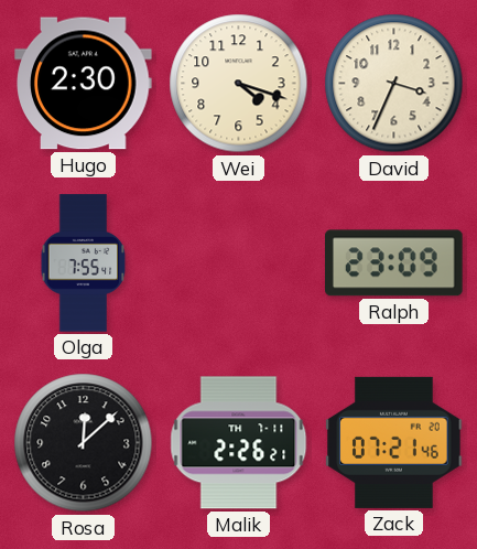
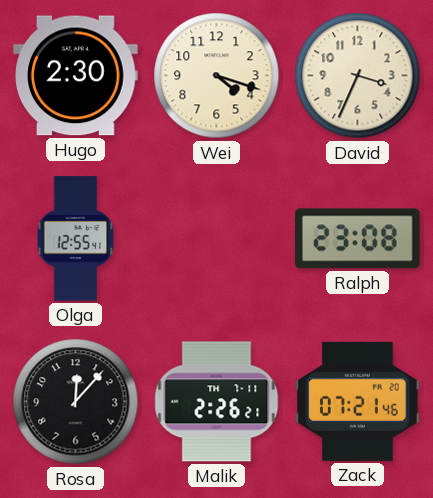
Olga: 7:55 -> 12:55
Ralph: 23:09 -> 23:08
Rosa: 12:08 -> 12:07
